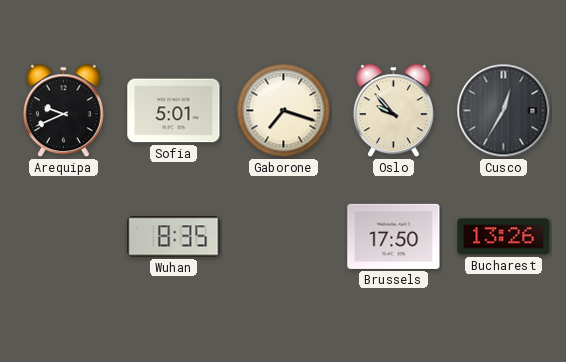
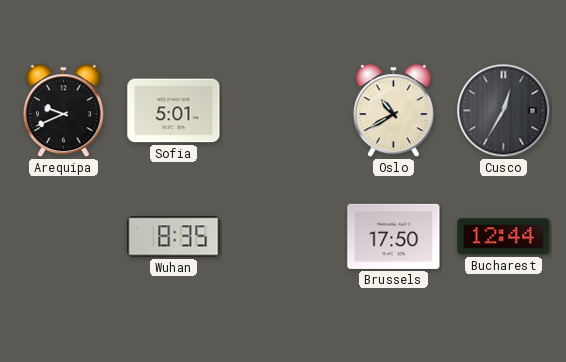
Gaborone: 7:18 -> none
Oslo: 9:53 -> 10:40
Bucharest: 13:26 -> 12:44
